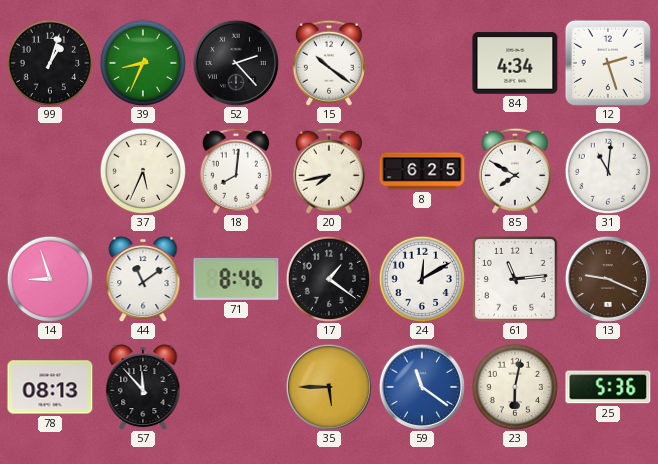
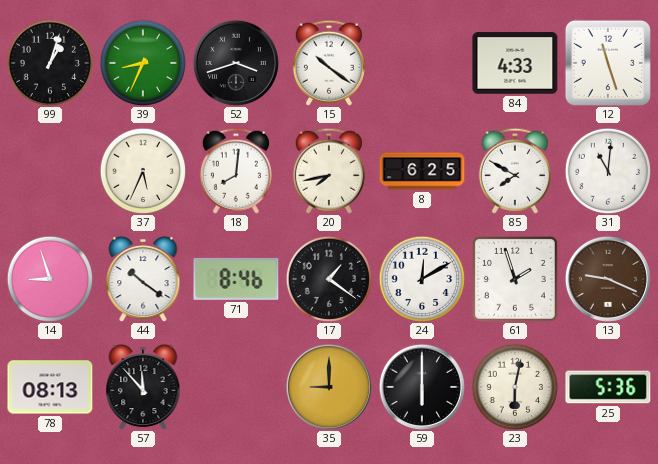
52: 2:23 -> 3:42
84: 4:34 -> 4:33
12: 2:27 -> 11:27
44: 11:09 -> 10:21
61: 11:14 -> 1:57
35: 5:45 -> 9:00
59: 11:21 -> 6:00
59 dial: blue -> black
